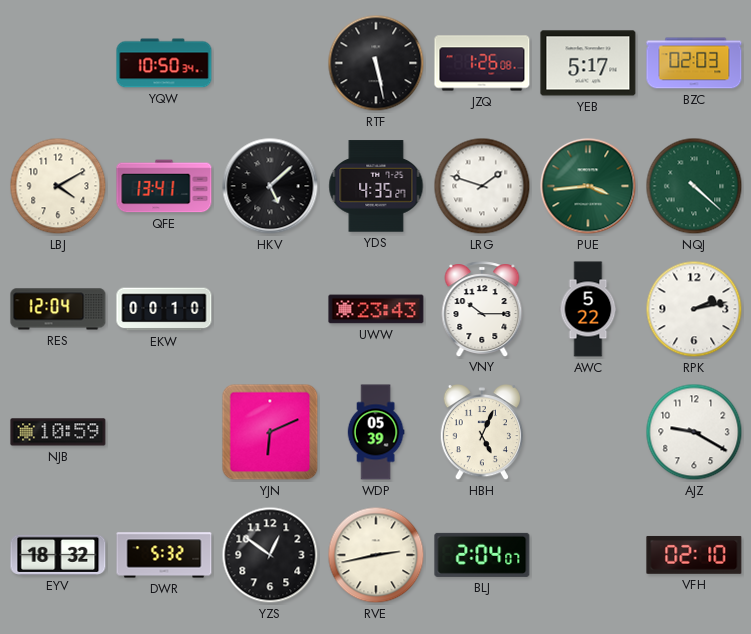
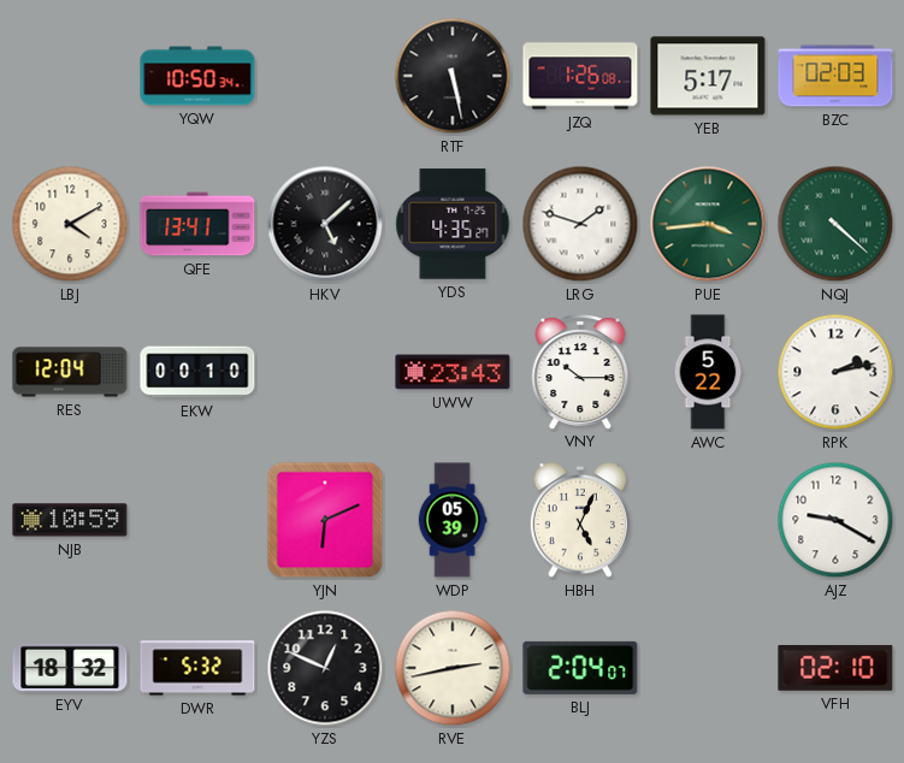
YZS: 12:51 -> 12:49
